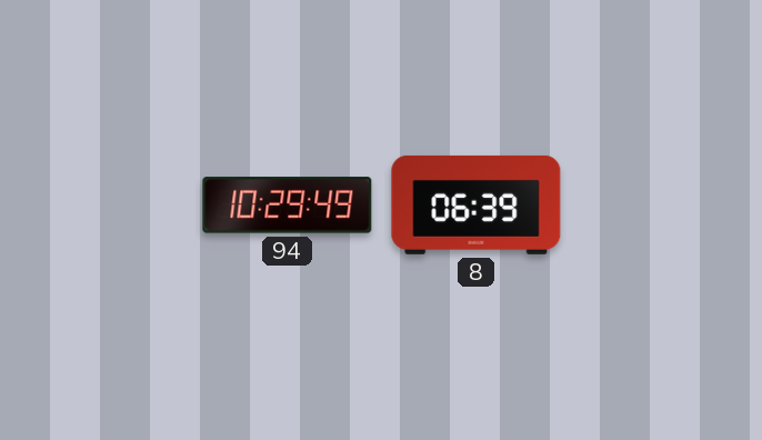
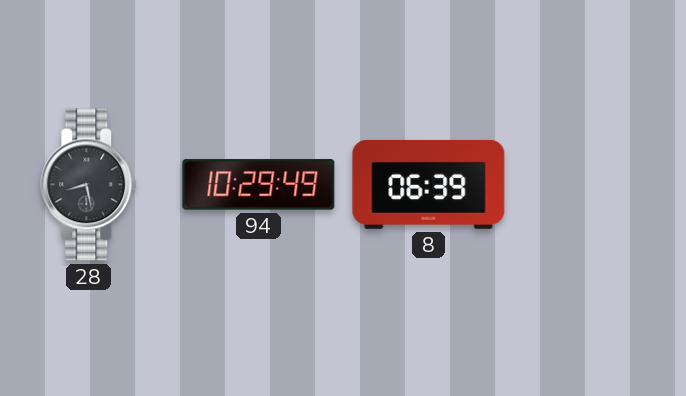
28: none -> 8:28
